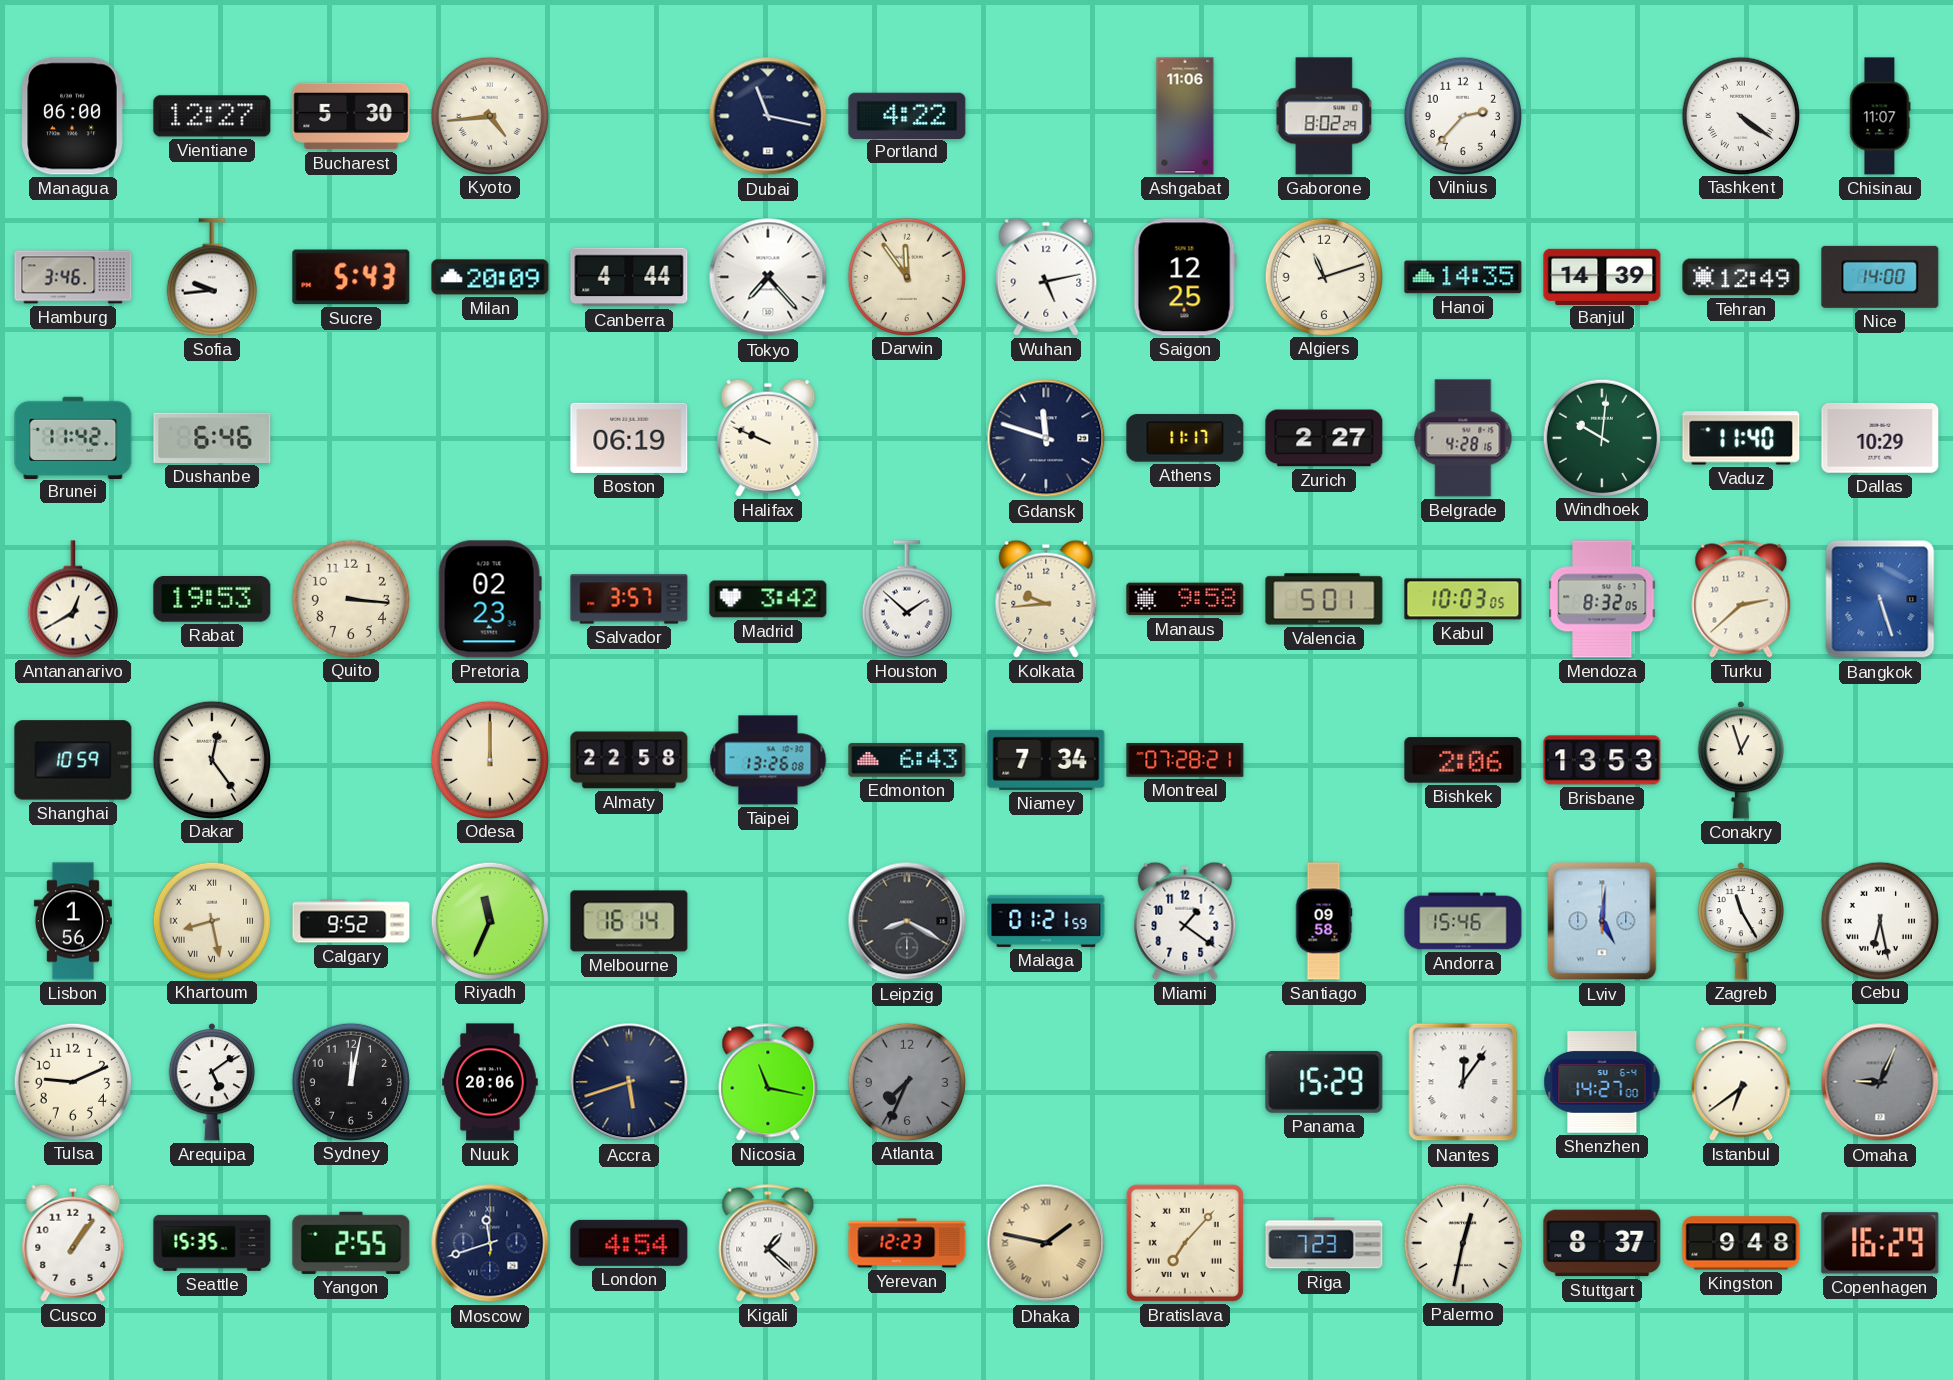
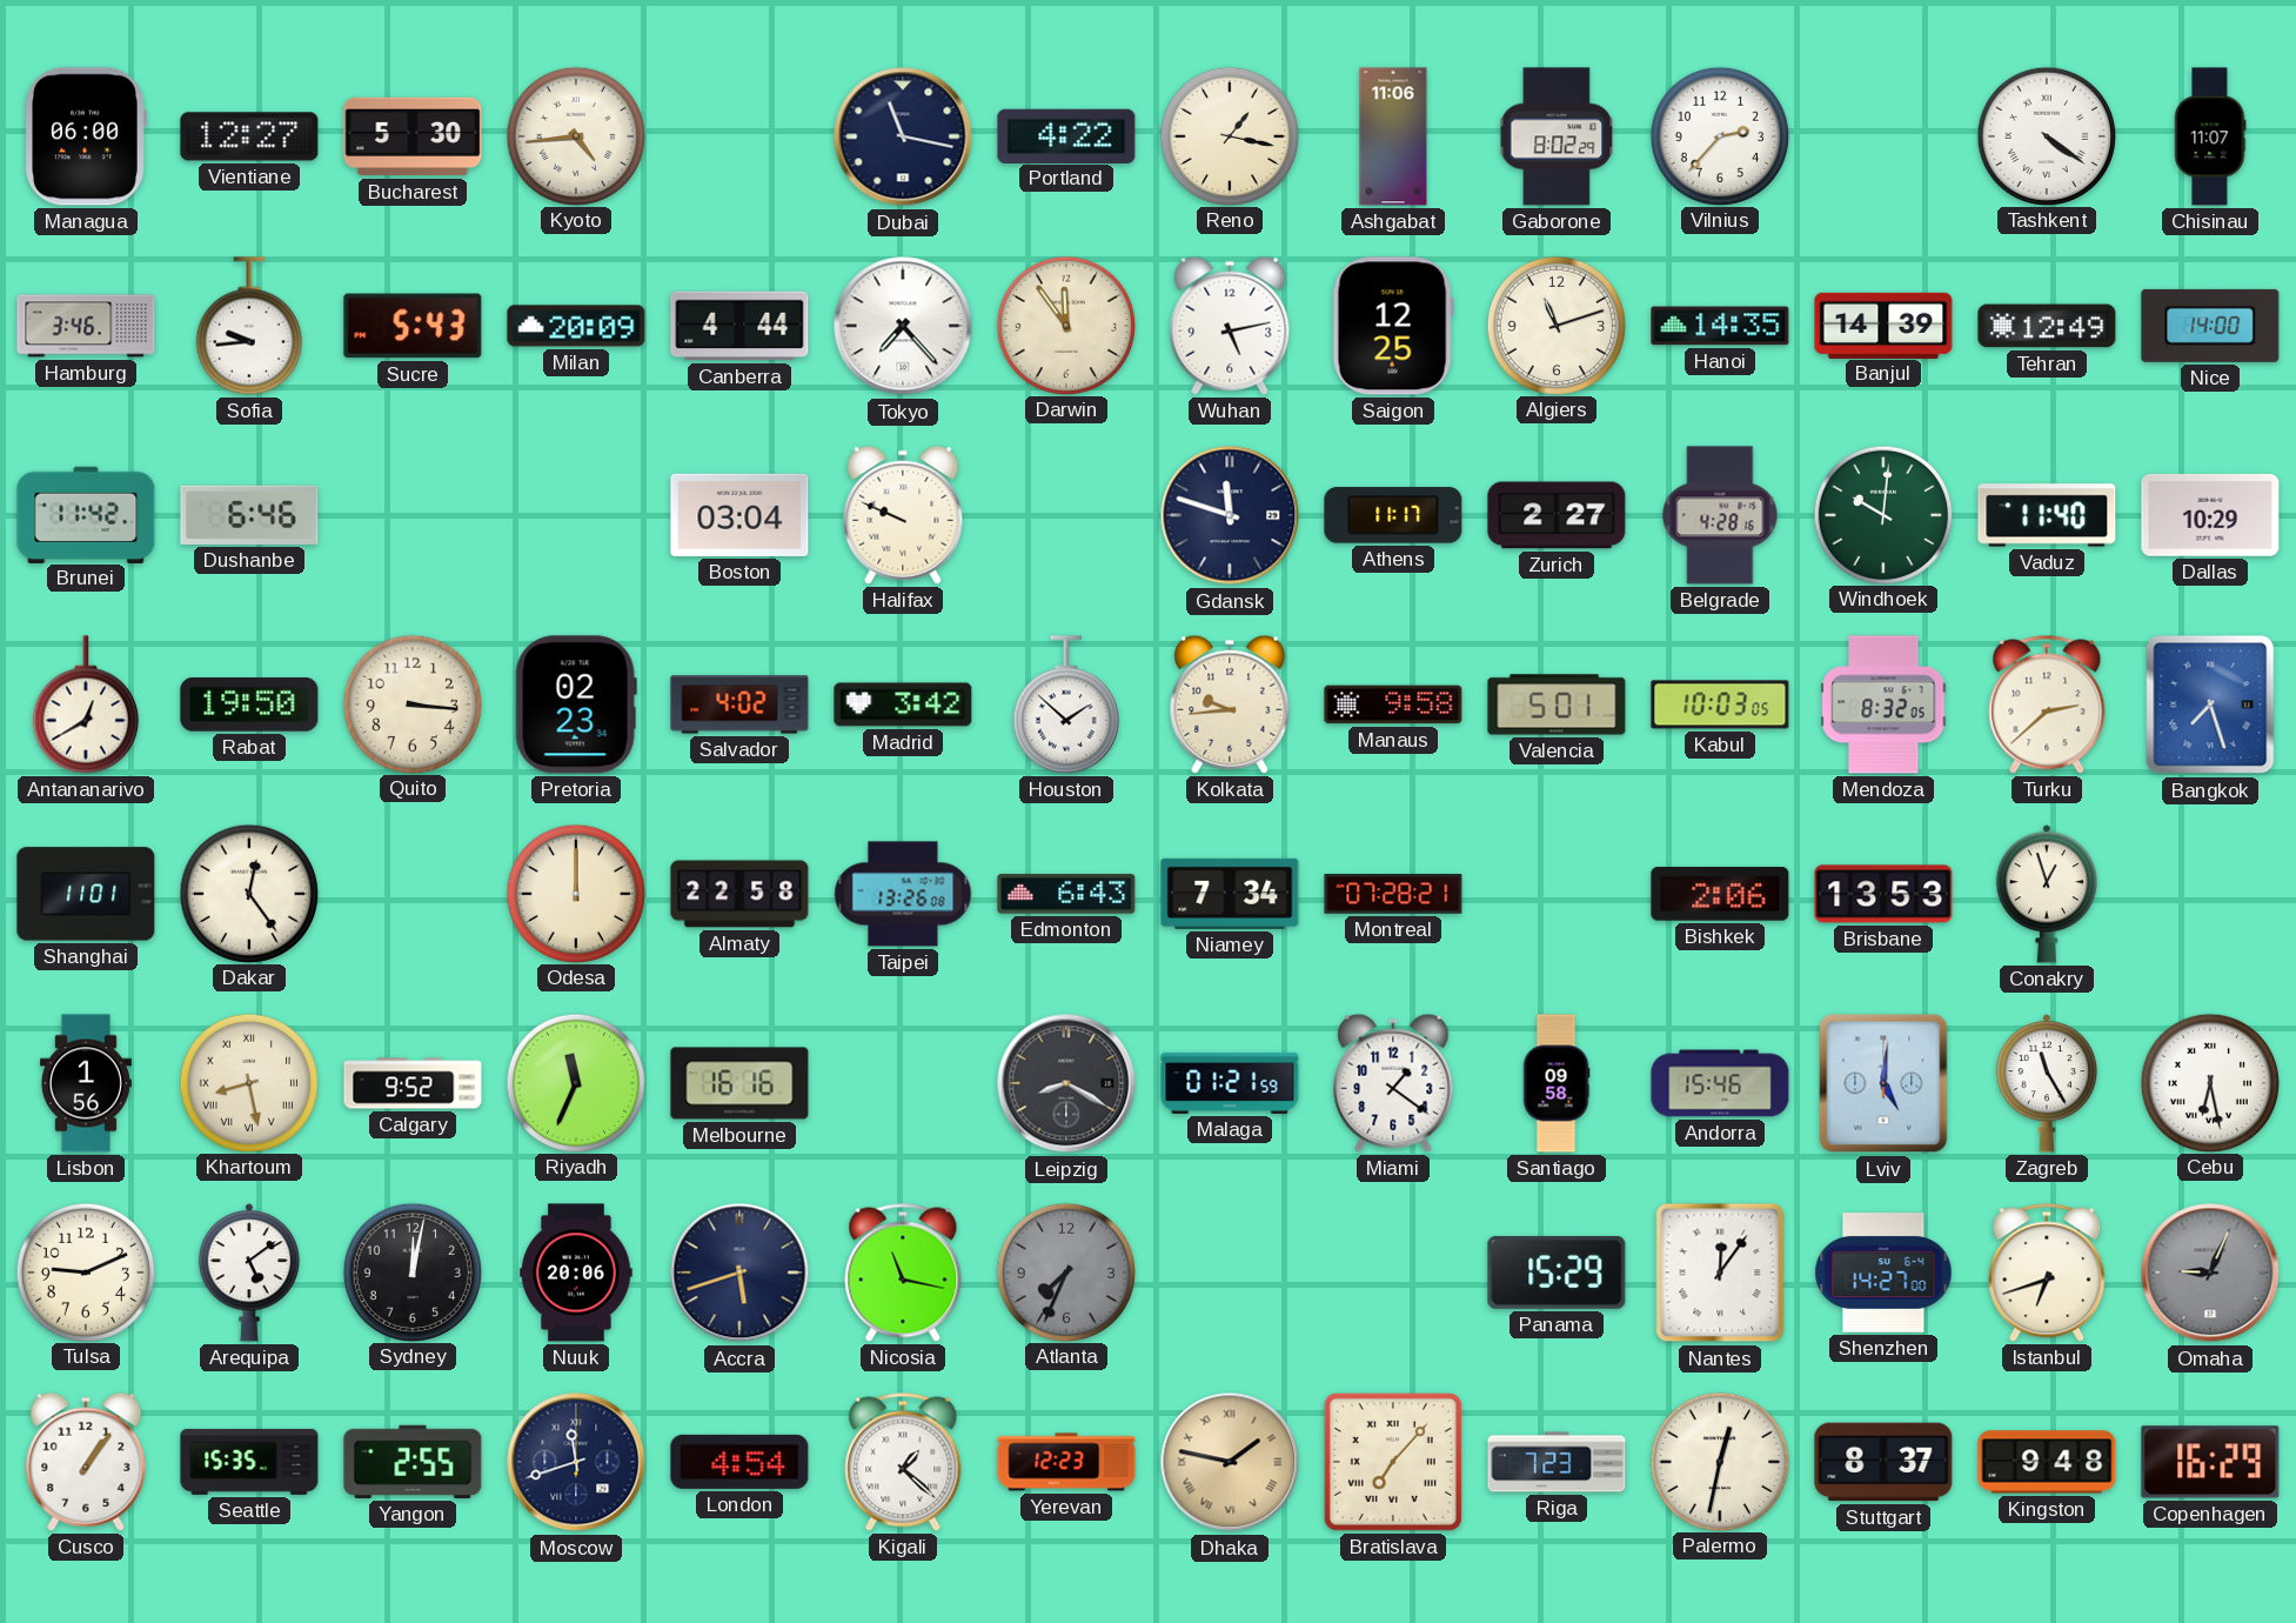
Reno: none -> 1:17
Boston: 06:19 -> 03:04
Rabat: 19:53 -> 19:50
Salvador: 3:57 -> 4:02
Bangkok: 5:27 -> 7:27
Shanghai: 10:59 -> 11:01
Melbourne: 16:14 -> 16:16
Istanbul: 6:39 -> 6:42
